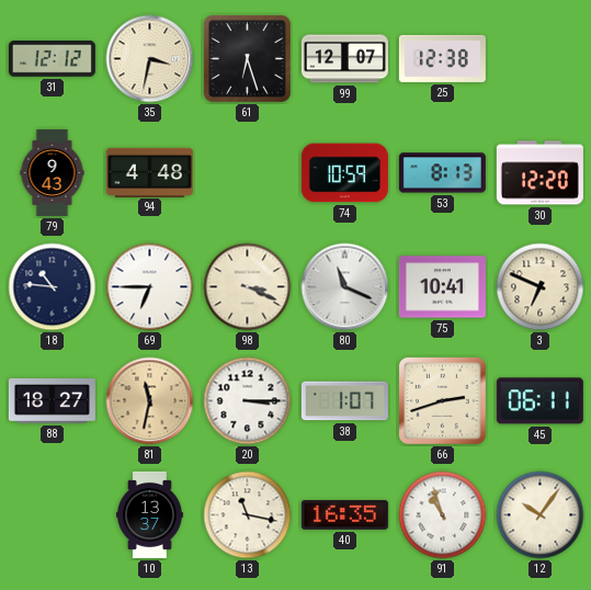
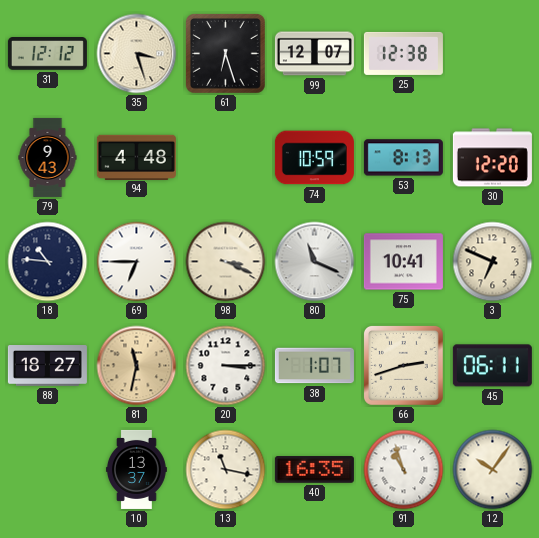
35: 3:32 -> 3:27
